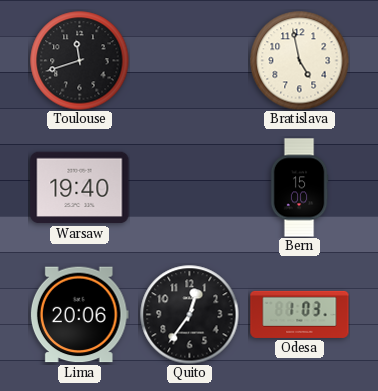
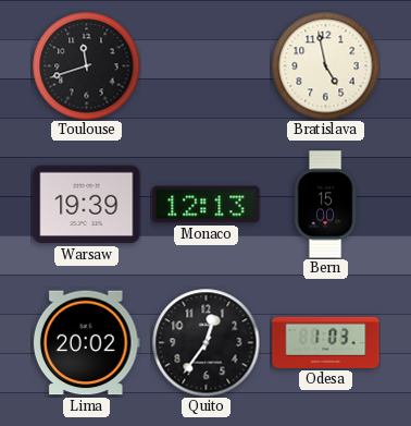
Warsaw: 19:40 -> 19:39
Monaco: none -> 12:13
Lima: 20:06 -> 20:02
